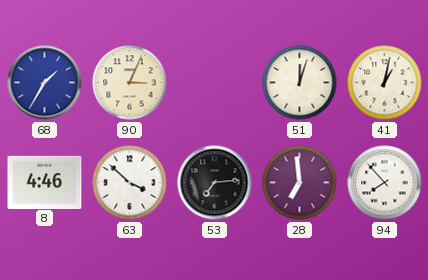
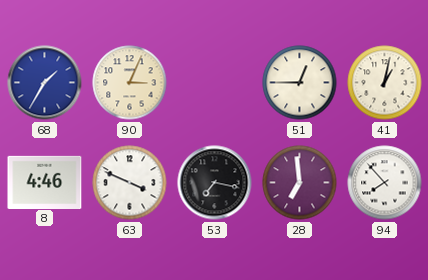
51: 12:03 -> 12:45
63: 3:52 -> 3:49
53: 7:14 -> 7:17
